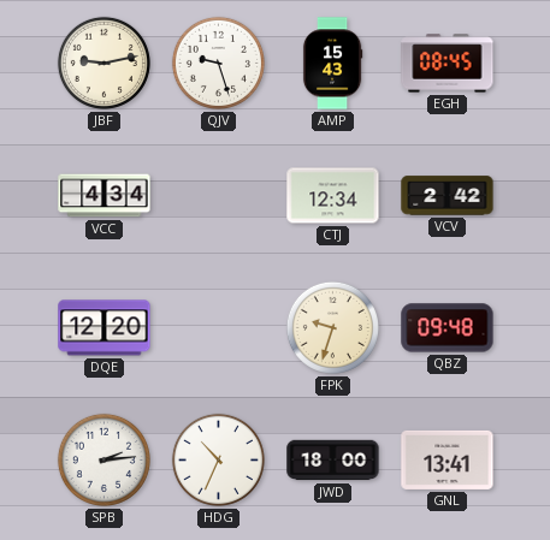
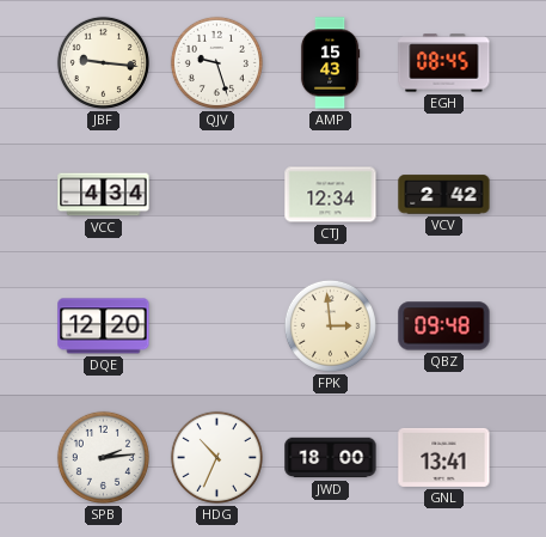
JBF: 9:13 -> 9:16
FPK: 9:33 -> 2:59
